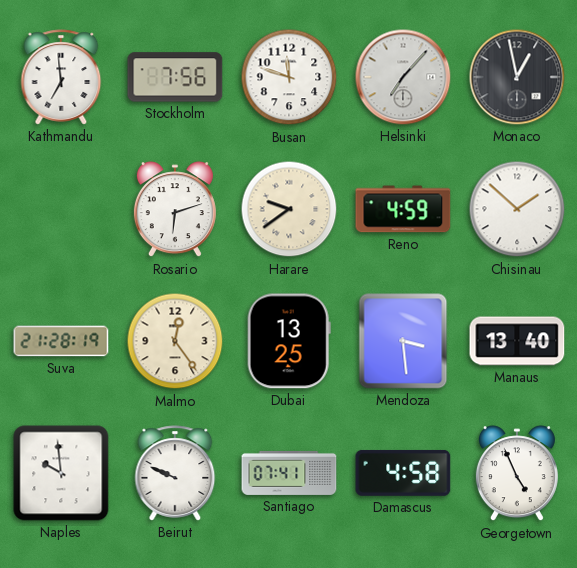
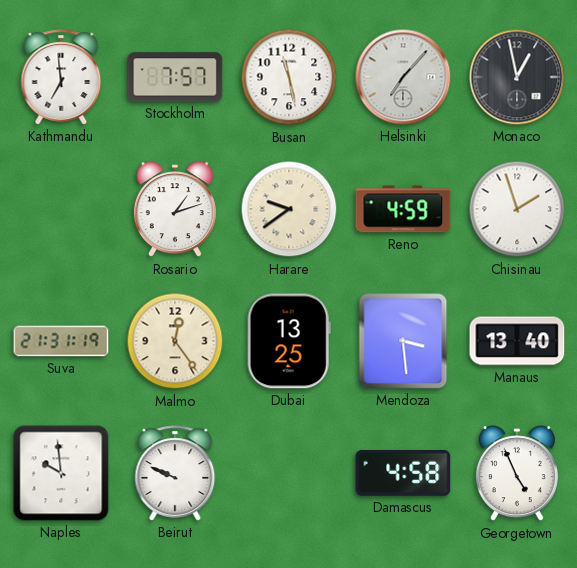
Stockholm: 7:56 -> 7:57
Busan: 11:48 -> 11:28
Rosario: 6:12 -> 1:12
Chisinau: 1:52 -> 1:57
Suva: 21:28 -> 21:31
Santiago: 07:41 -> none
